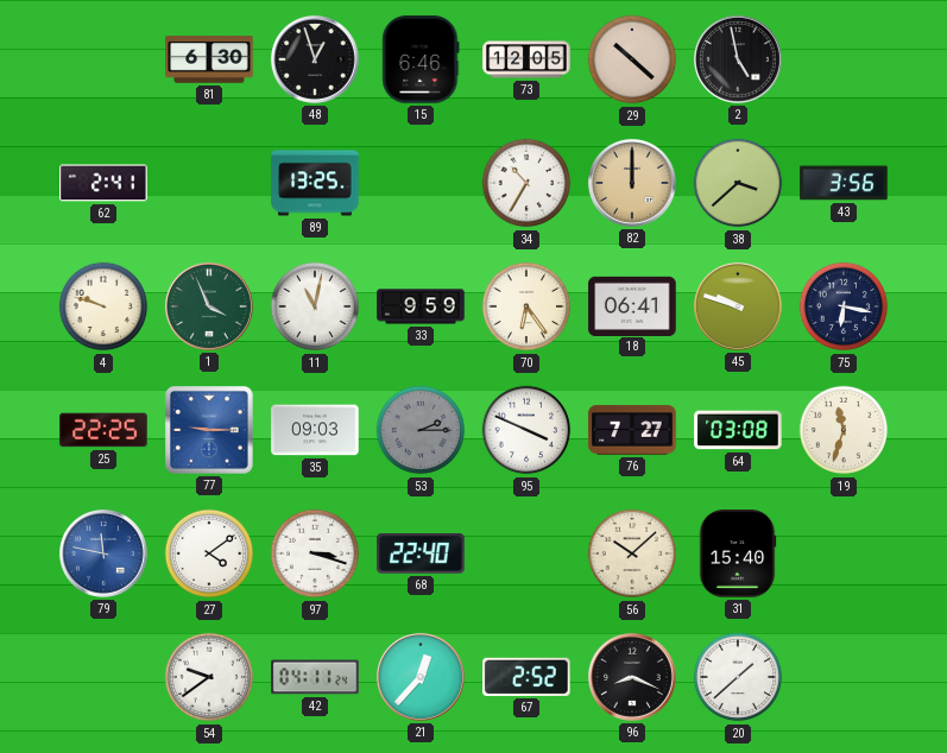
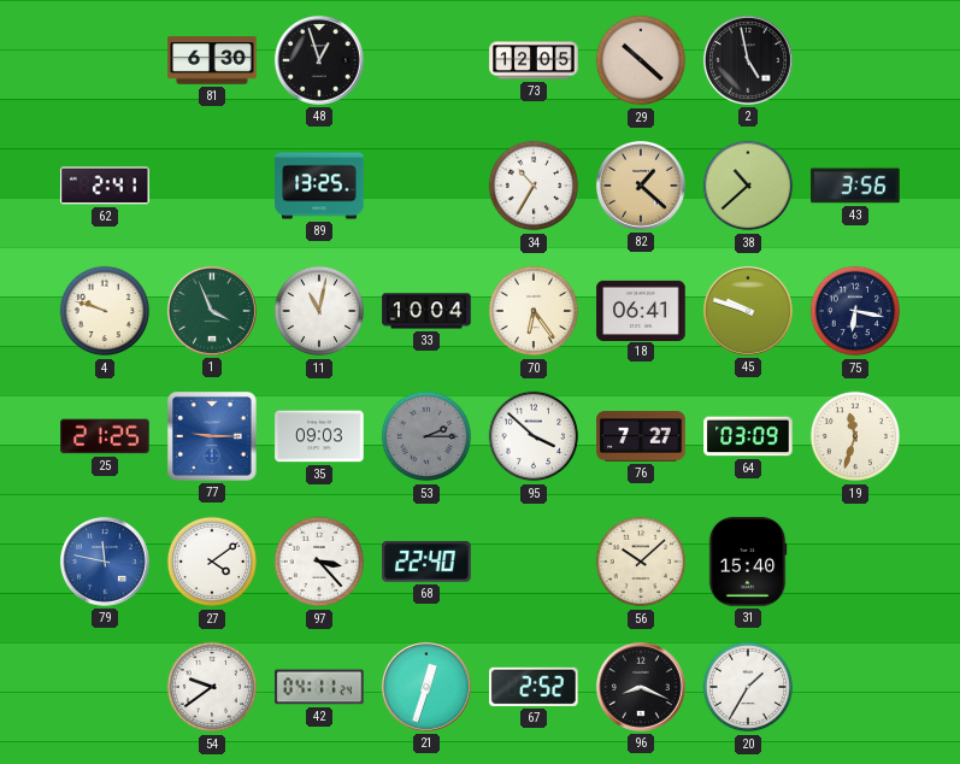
15: 6:46 -> none
82: 12:00 -> 1:22
38: 3:38 -> 10:38
33: 9:59 -> 10:04
25: 22:25 -> 21:25
95: 3:49 -> 3:52
64: 03:08 -> 03:09
97: 3:18 -> 3:23
21: 12:37 -> 12:33
20: 1:38 -> 1:35
